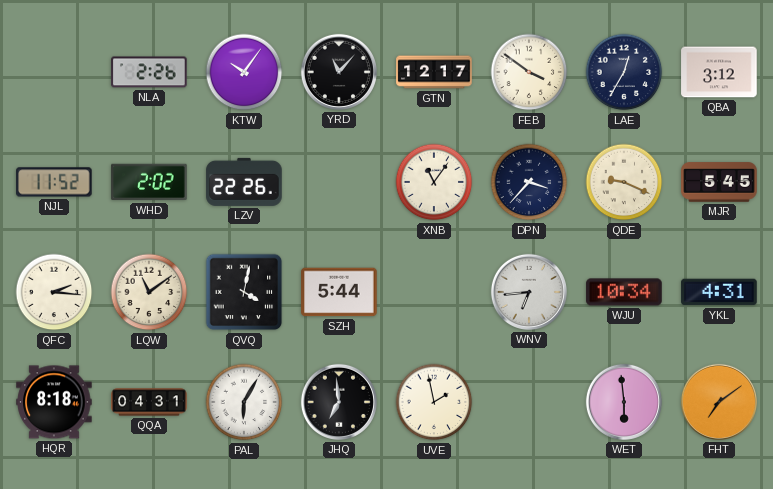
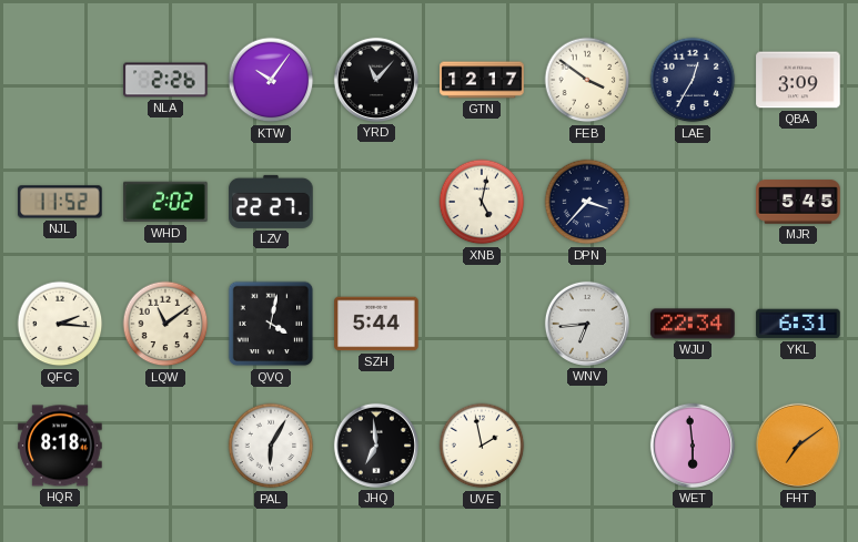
QBA: 3:12 -> 3:09
LZV: 22:26 -> 22:27
XNB: 11:06 -> 5:02
QDE: 9:19 -> none
WJU: 10:34 -> 22:34
YKL: 4:31 -> 6:31
QQA: 04:31 -> none
